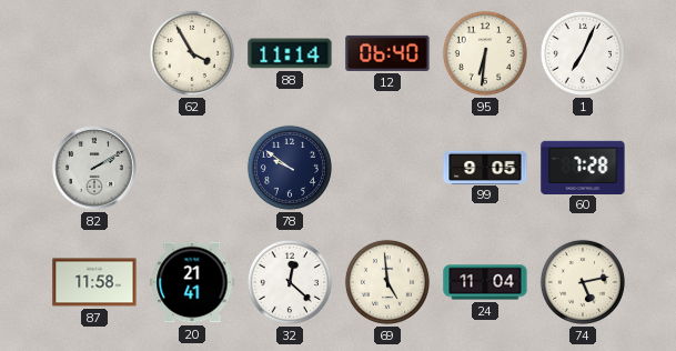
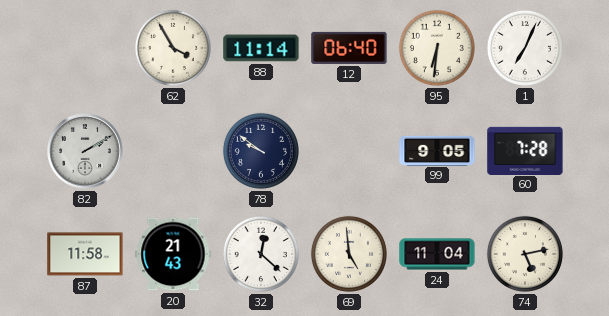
20: 21:41 -> 21:43
